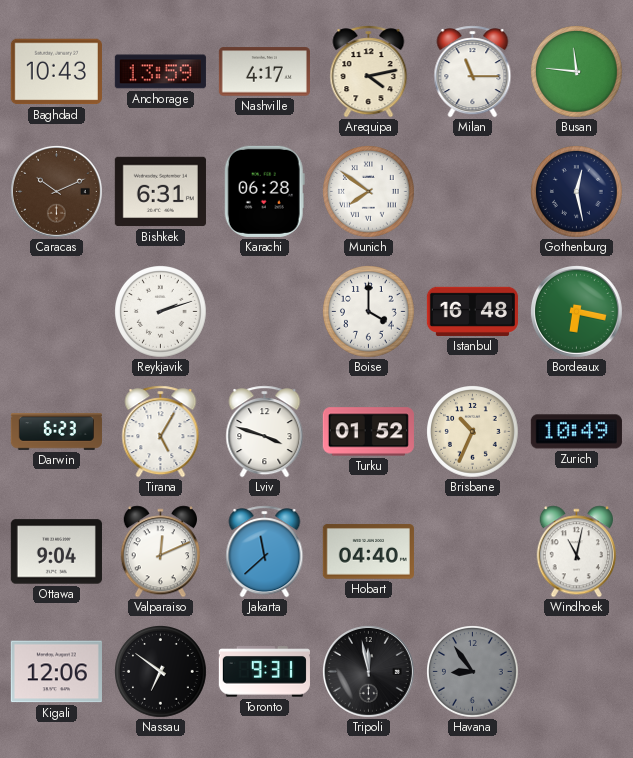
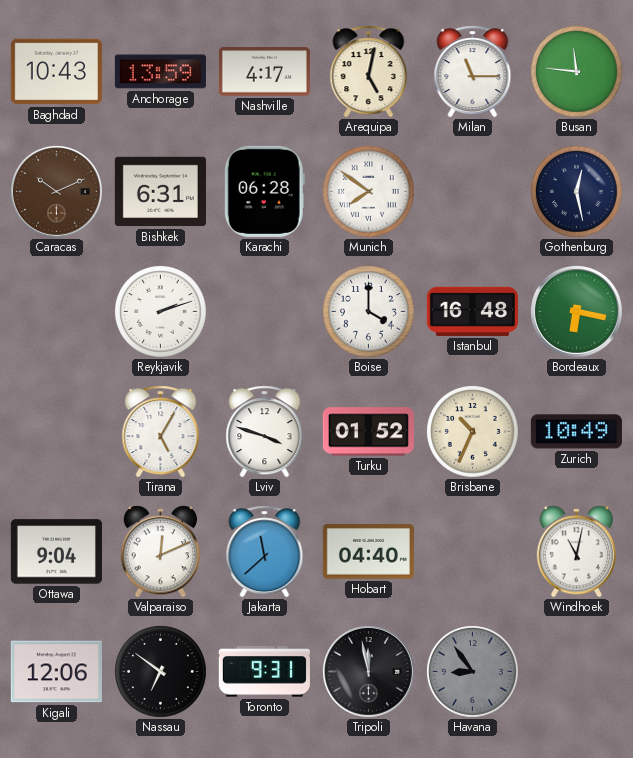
Arequipa: 4:13 -> 5:02
Darwin: 6:23 -> none
